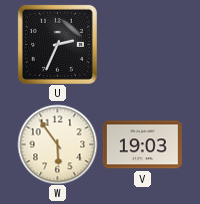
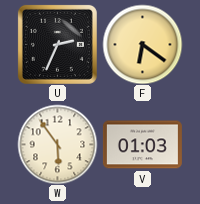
F: none -> 6:21
V: 19:03 -> 01:03
